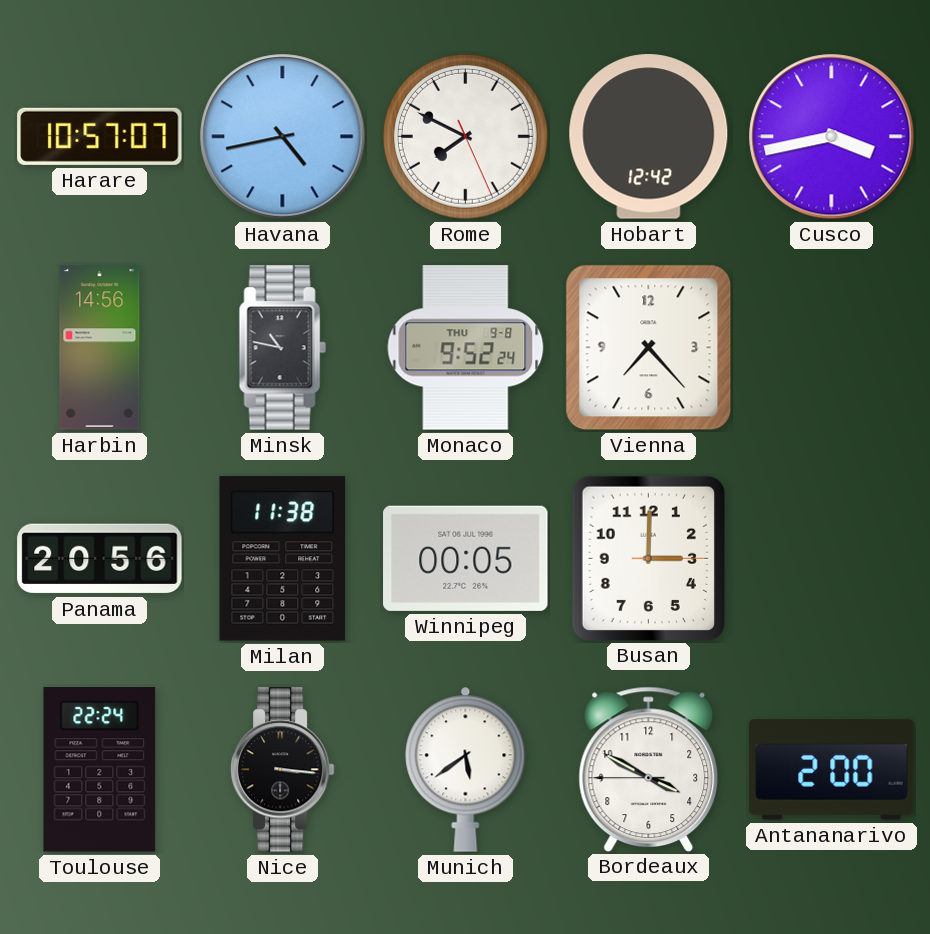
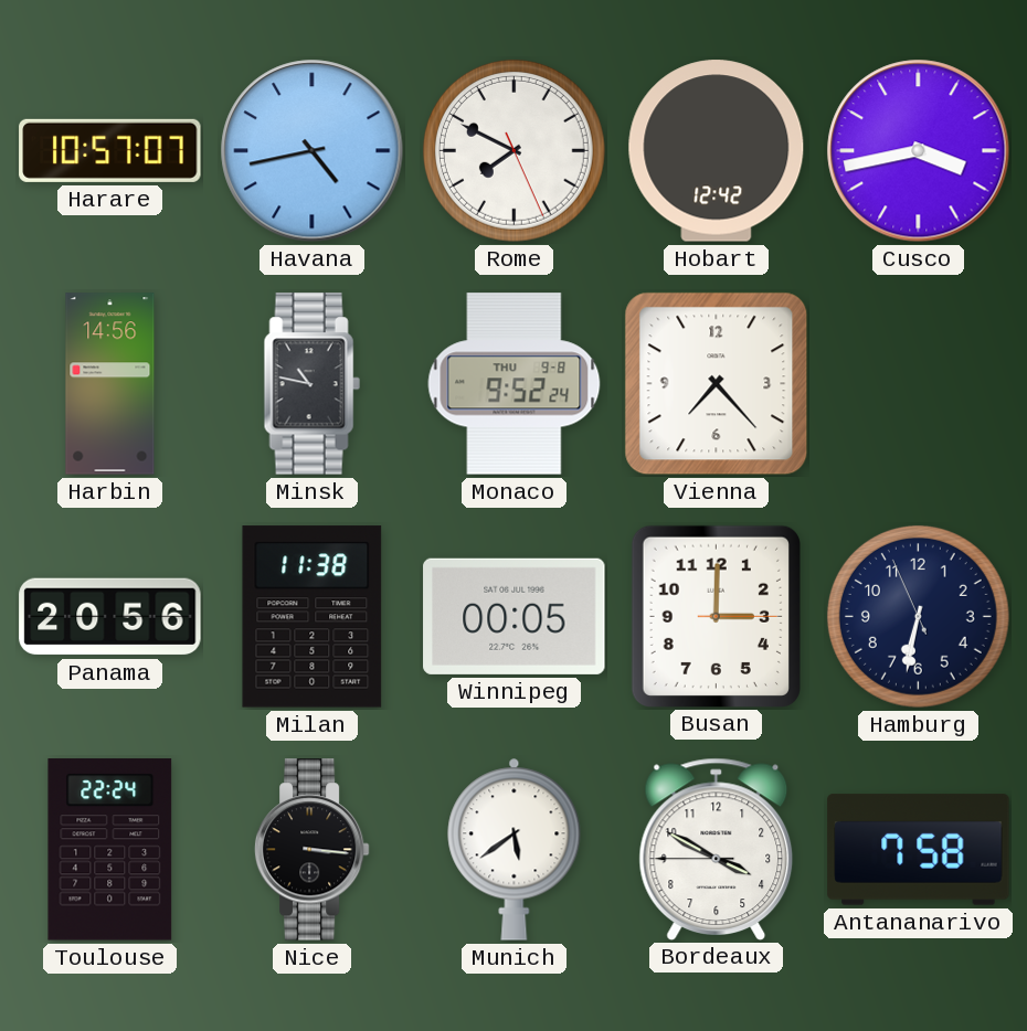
Hamburg: none -> 6:31
Antananarivo: 2:00 -> 7:58
